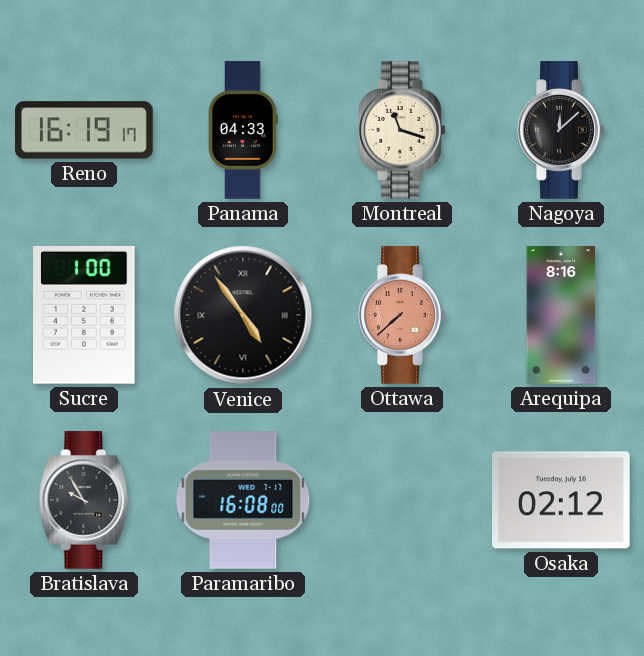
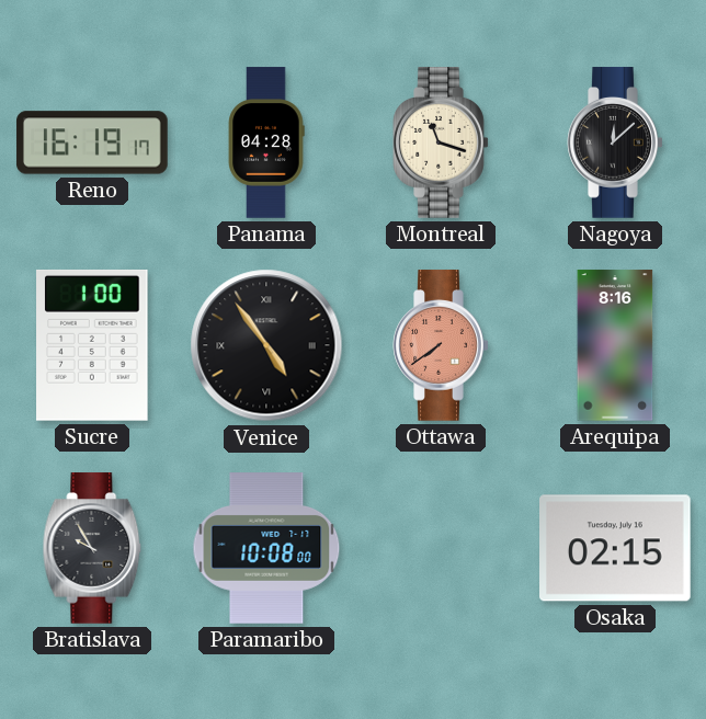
Panama: 04:33 -> 04:28
Ottawa: 7:38 -> 7:39
Paramaribo: 16:08 -> 10:08
Osaka: 02:12 -> 02:15
